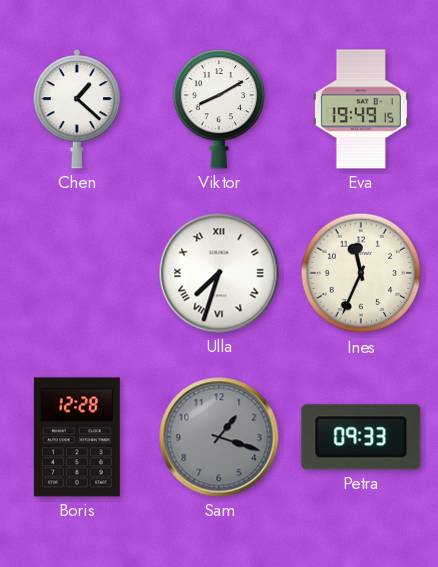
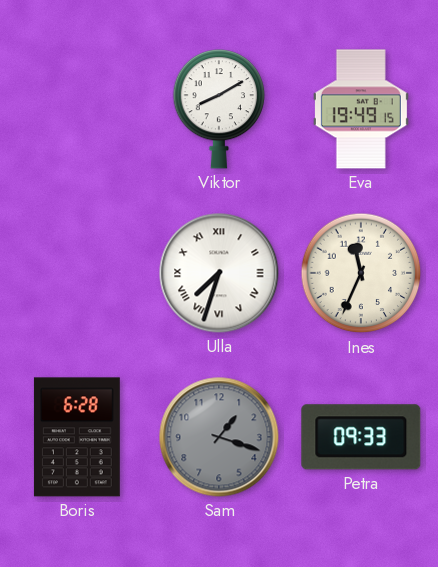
Chen: 1:22 -> none
Boris: 12:28 -> 6:28
